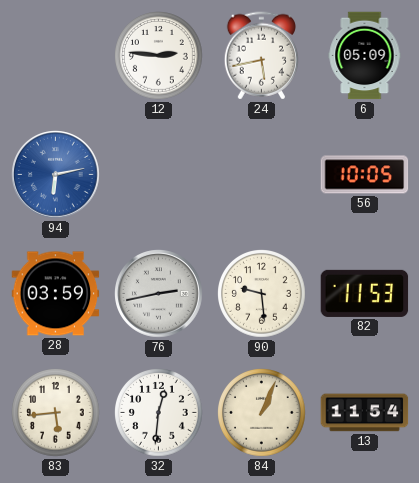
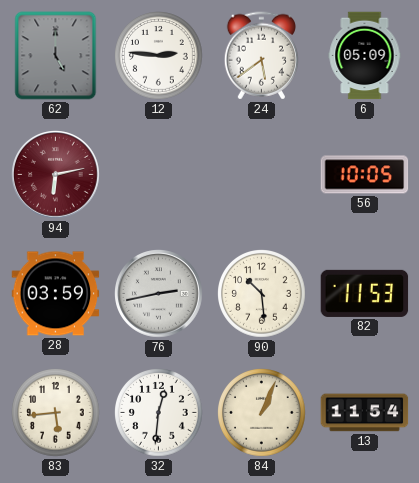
62: none -> 5:00
24: 5:43 -> 5:39
94 dial: blue -> burgundy
90: 9:29 -> 10:29
